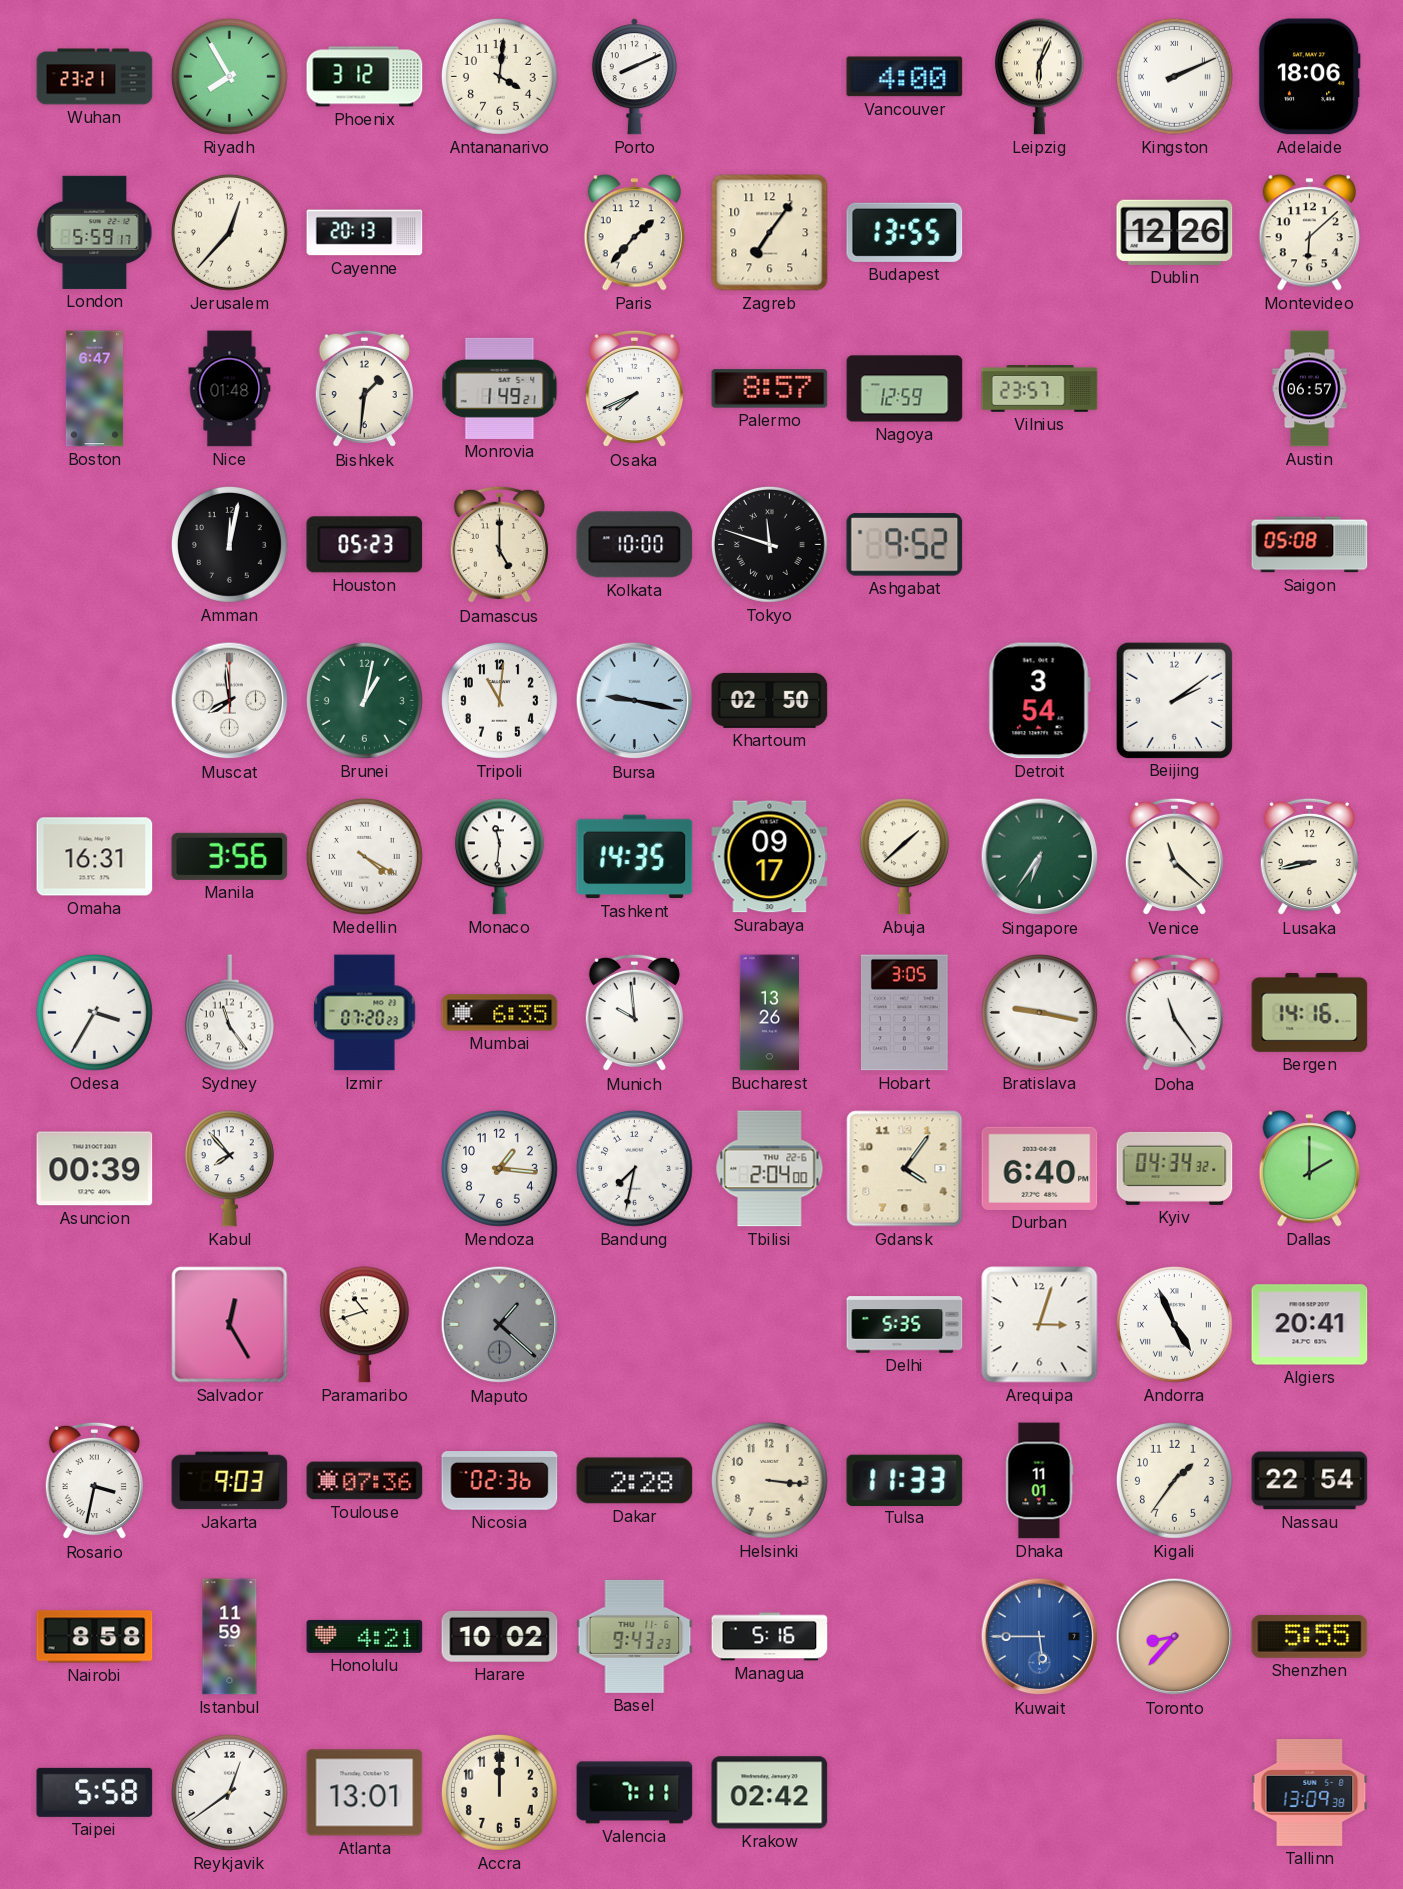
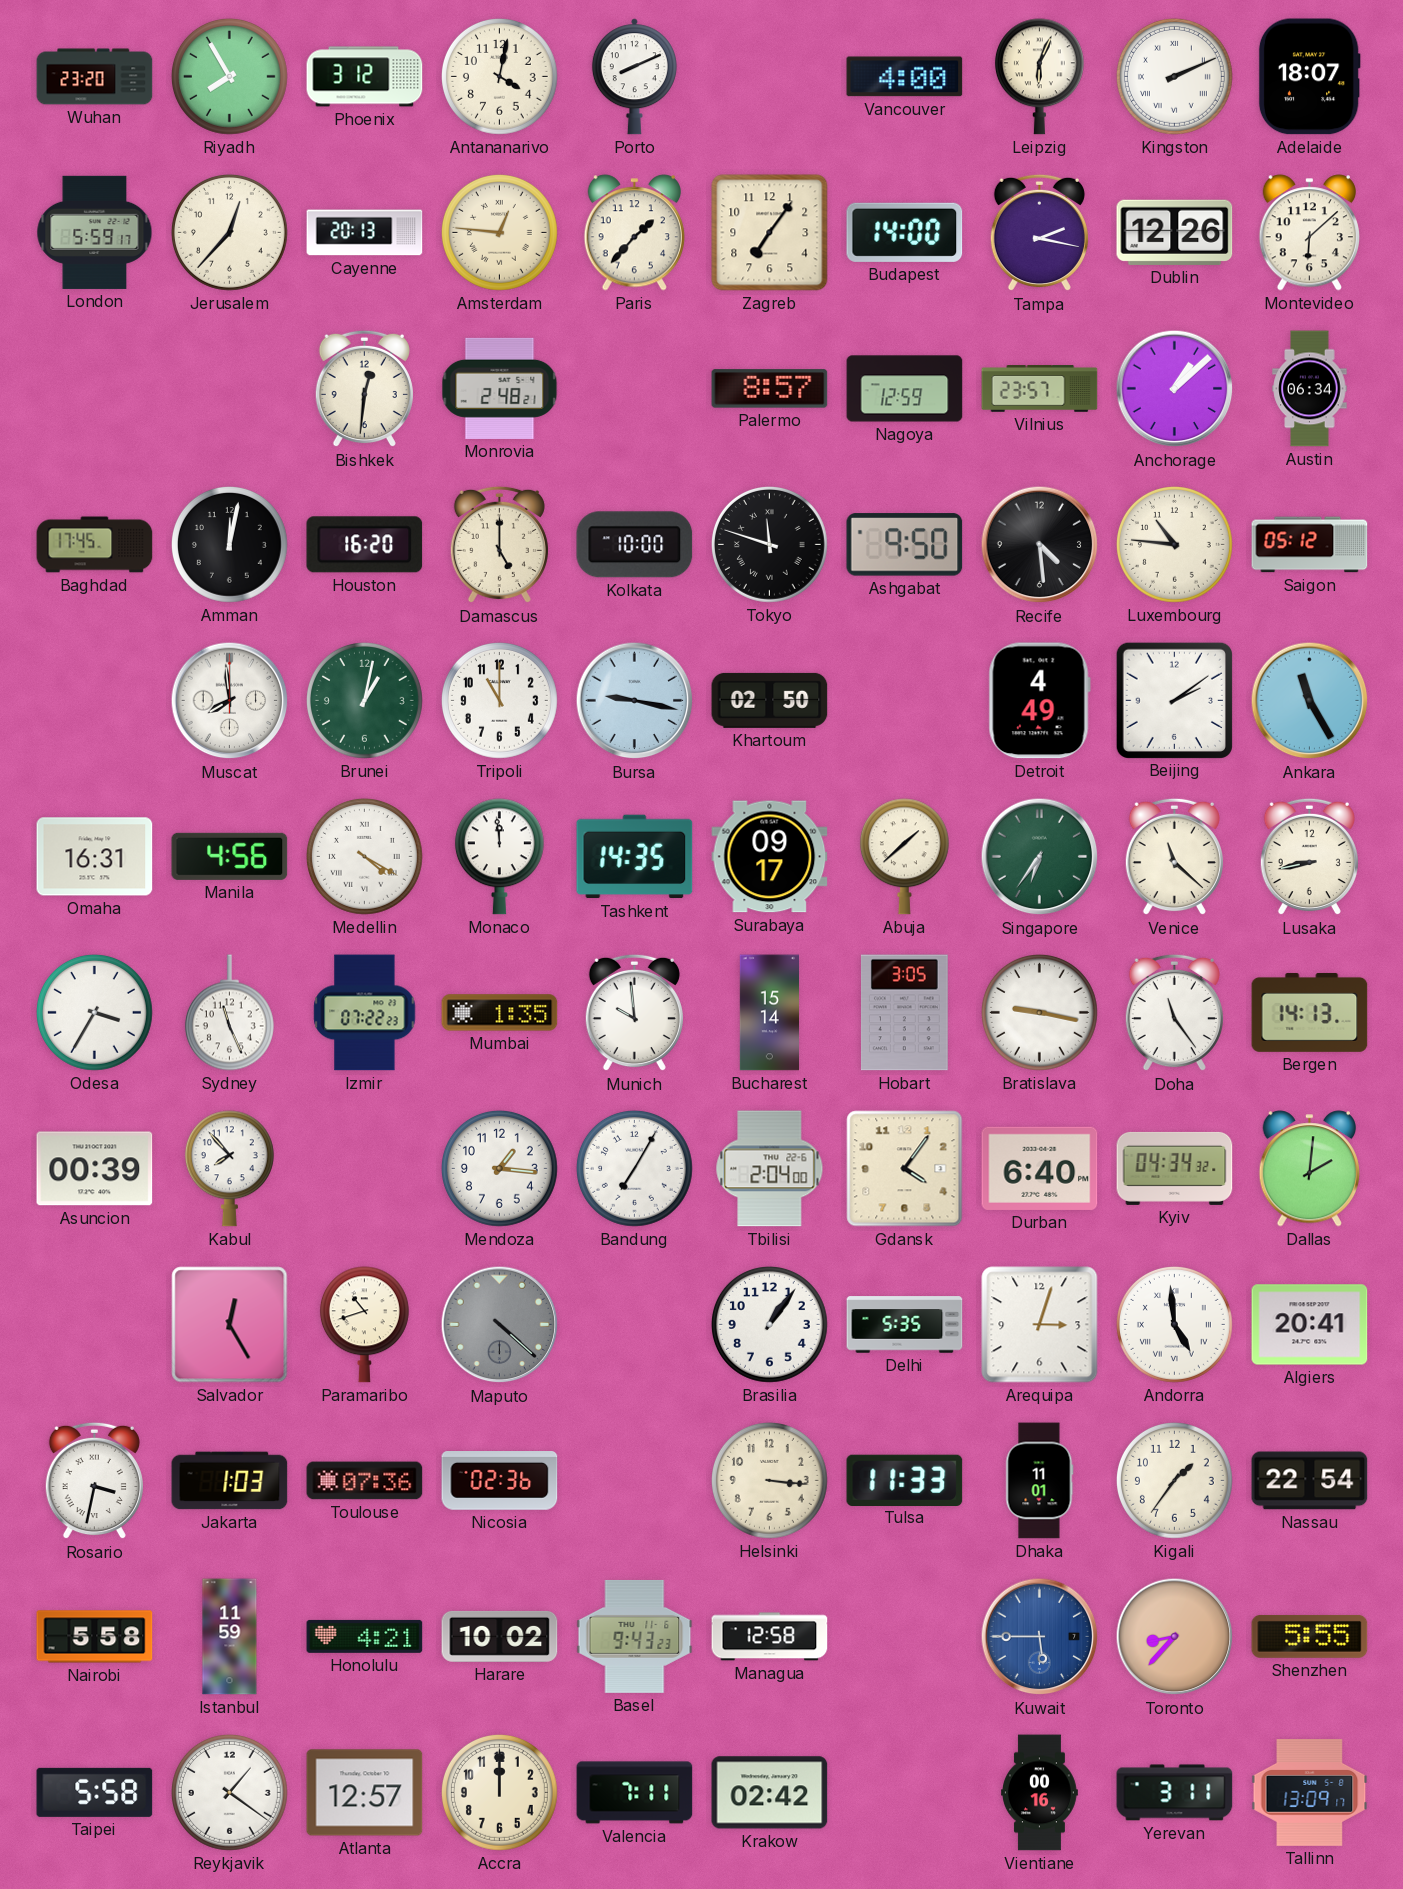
Wuhan: 23:21 -> 23:20
Antananarivo: 4:01 -> 4:02
Adelaide: 18:06 -> 18:07
Amsterdam: none -> 12:46
Budapest: 13:55 -> 14:00
Tampa: none -> 2:17
Boston: 6:47 -> none
Nice: 01:48 -> none
Bishkek: 1:31 -> 12:31
Monrovia: 1:49 -> 2:48
Osaka: 7:41 -> none
Anchorage: none -> 1:08
Austin: 06:57 -> 06:34
Baghdad: none -> 17:45
Houston: 05:23 -> 16:20
Ashgabat: 9:52 -> 9:50
Recife: none -> 4:29
Luxembourg: none -> 10:46
Saigon: 05:08 -> 05:12
Tripoli: 11:01 -> 11:00
Detroit: 3:54 -> 4:49
Ankara: none -> 11:25
Manila: 3:56 -> 4:56
Monaco: 11:31 -> 11:59
Sydney: 11:24 -> 11:26
Izmir: 07:20 -> 07:22
Mumbai: 6:35 -> 1:35
Bucharest: 13:26 -> 15:14
Bergen: 14:16 -> 14:13
Bandung: 7:32 -> 7:05
Dallas: 2:00 -> 2:01
Maputo: 1:22 -> 4:22
Brasilia: none -> 1:06
Andorra: 4:56 -> 4:59
Jakarta: 9:03 -> 1:03
Dakar: 2:28 -> none
Nairobi: 8:58 -> 5:58
Managua: 5:16 -> 12:58
Reykjavik: 12:39 -> 1:21
Atlanta: 13:01 -> 12:57
Vientiane: none -> 00:16
Yerevan: none -> 3:11
Tallinn: 13:09:38 -> 13:09:17
